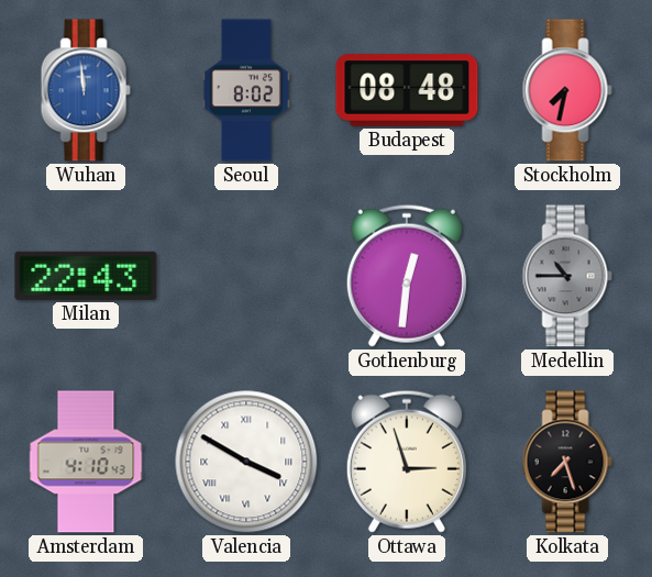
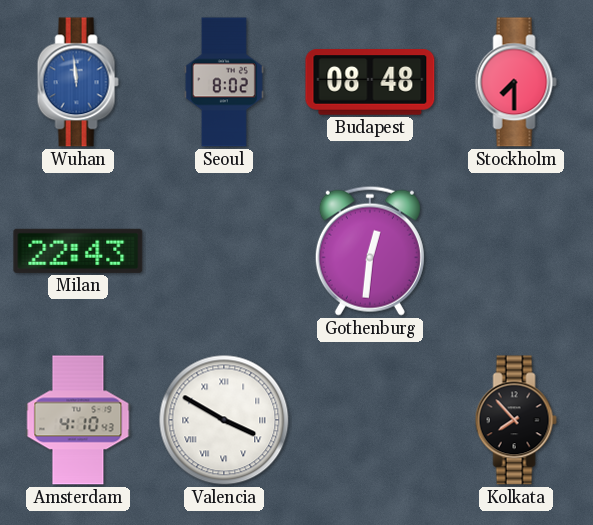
Stockholm: 7:32 -> 7:30
Medellin: 10:45 -> none
Ottawa: 2:57 -> none
Kolkata: 7:27 -> 7:53
